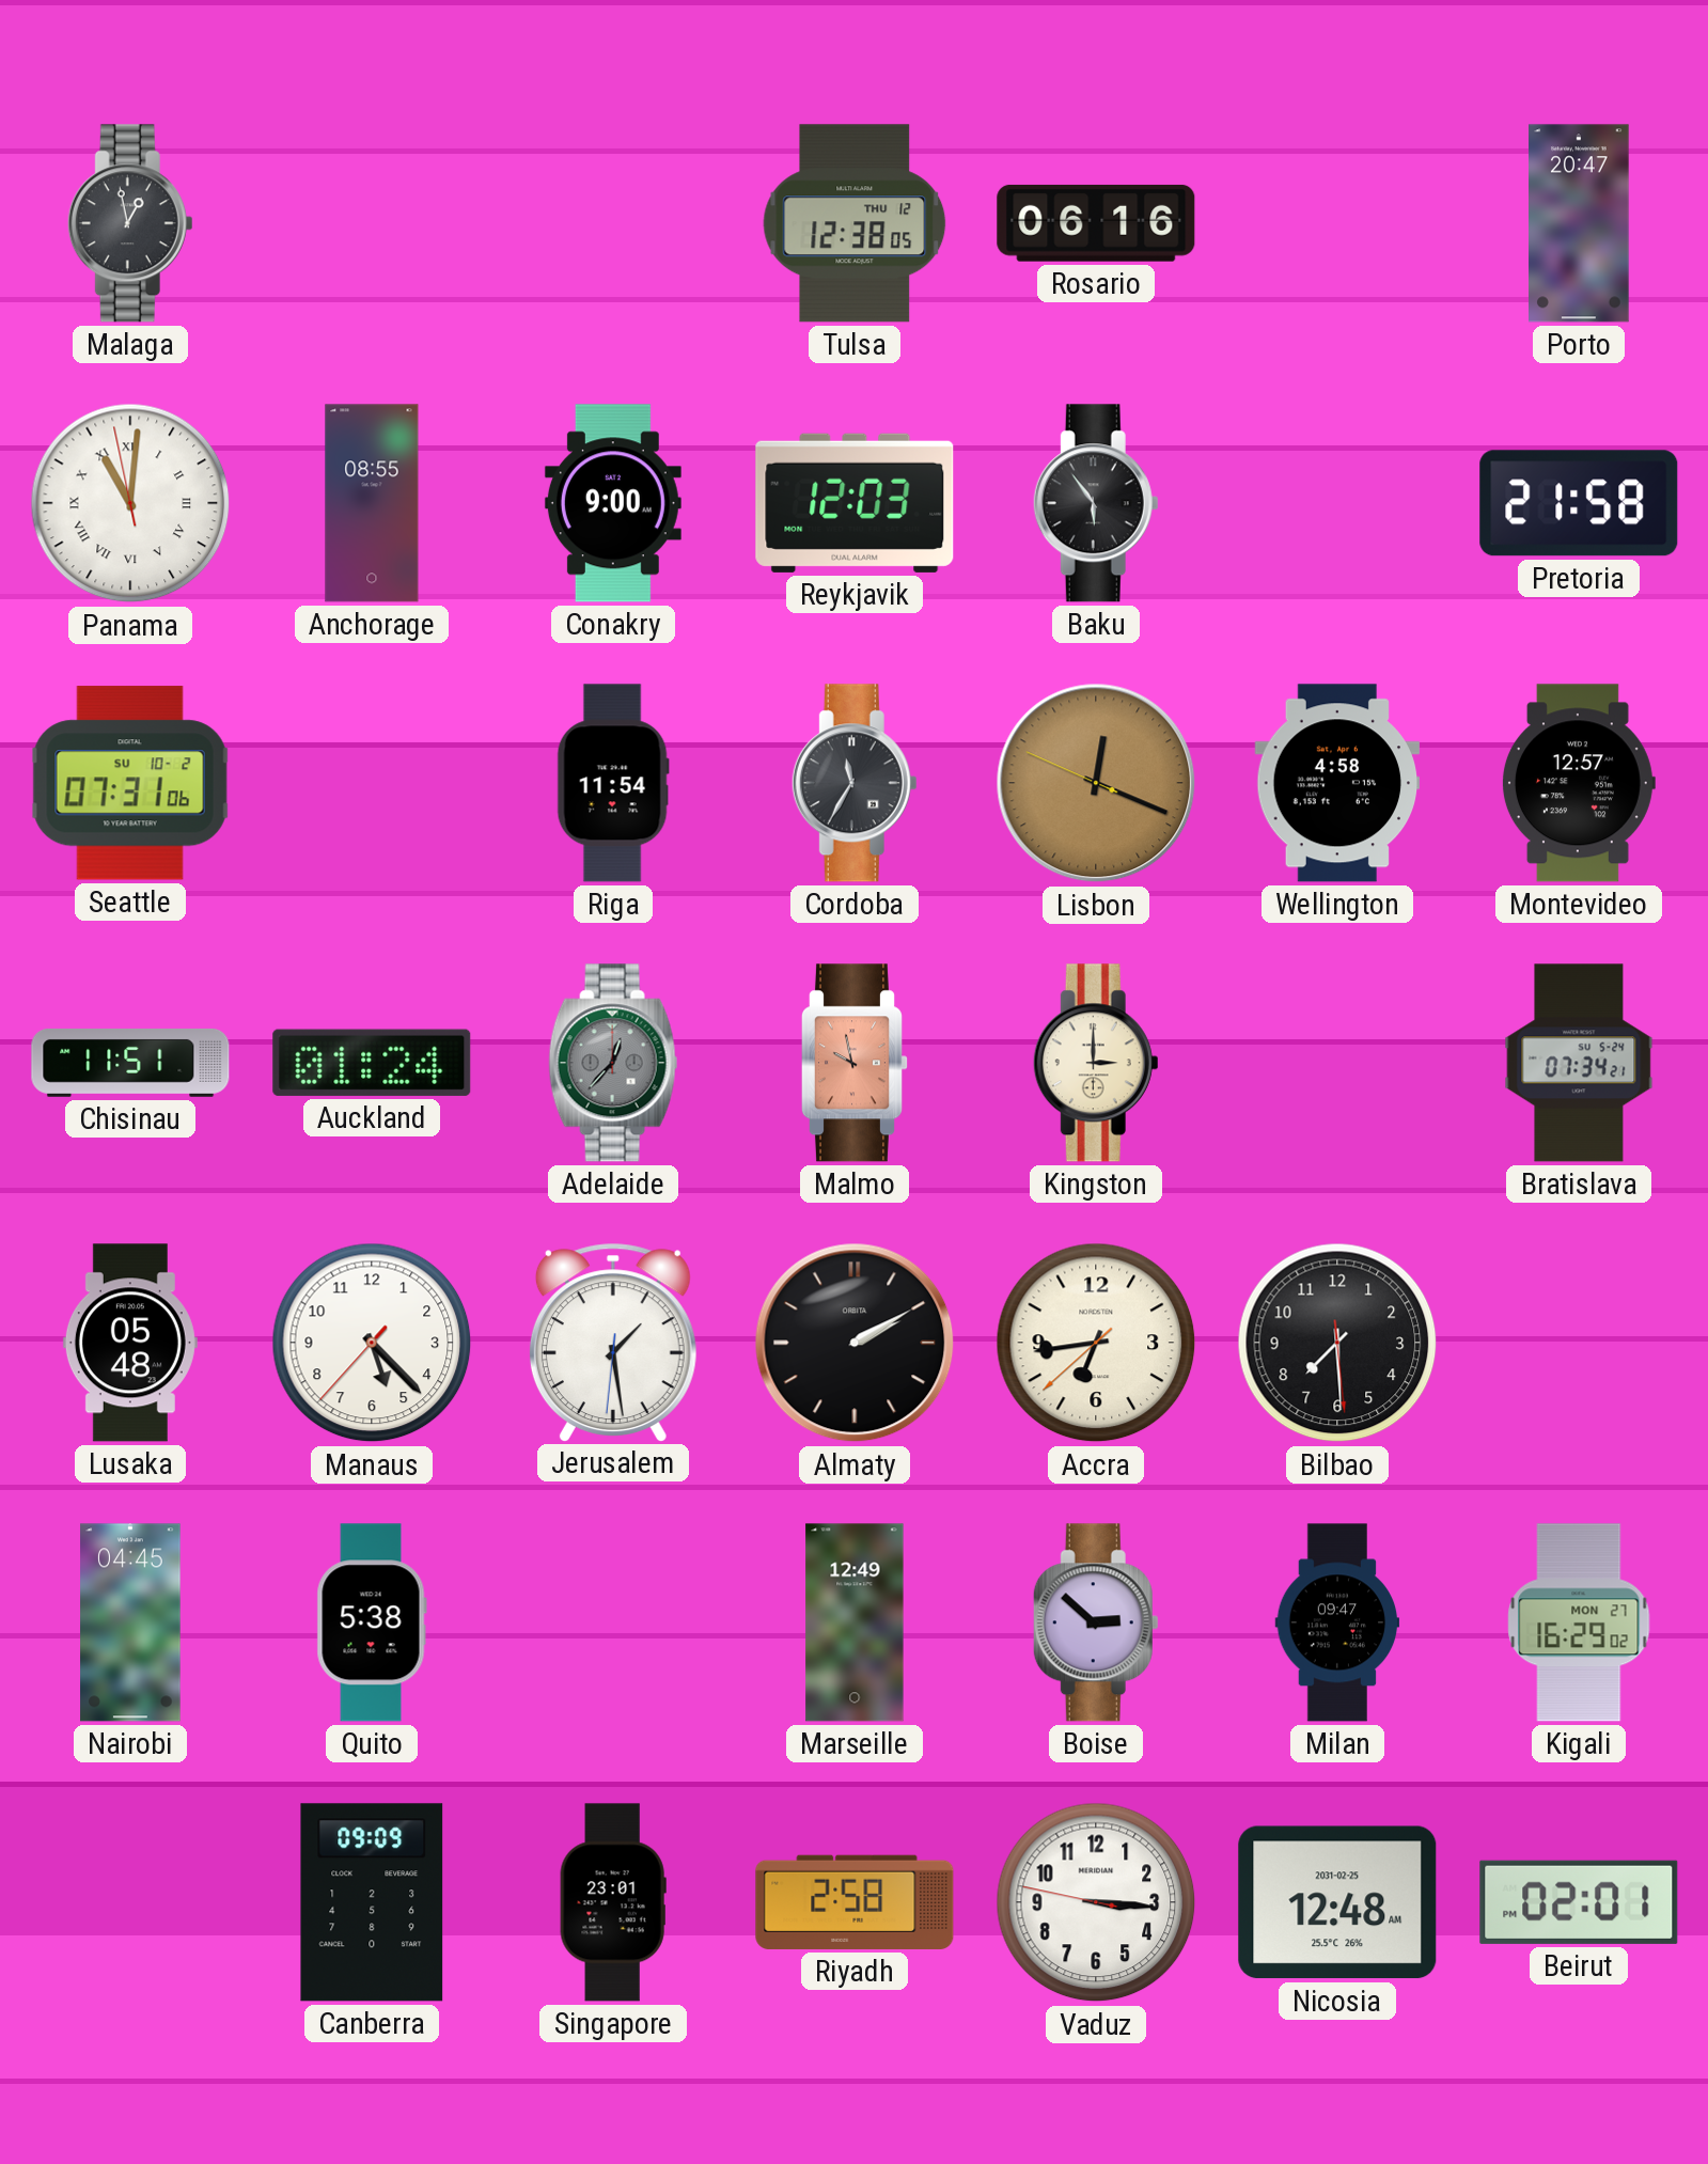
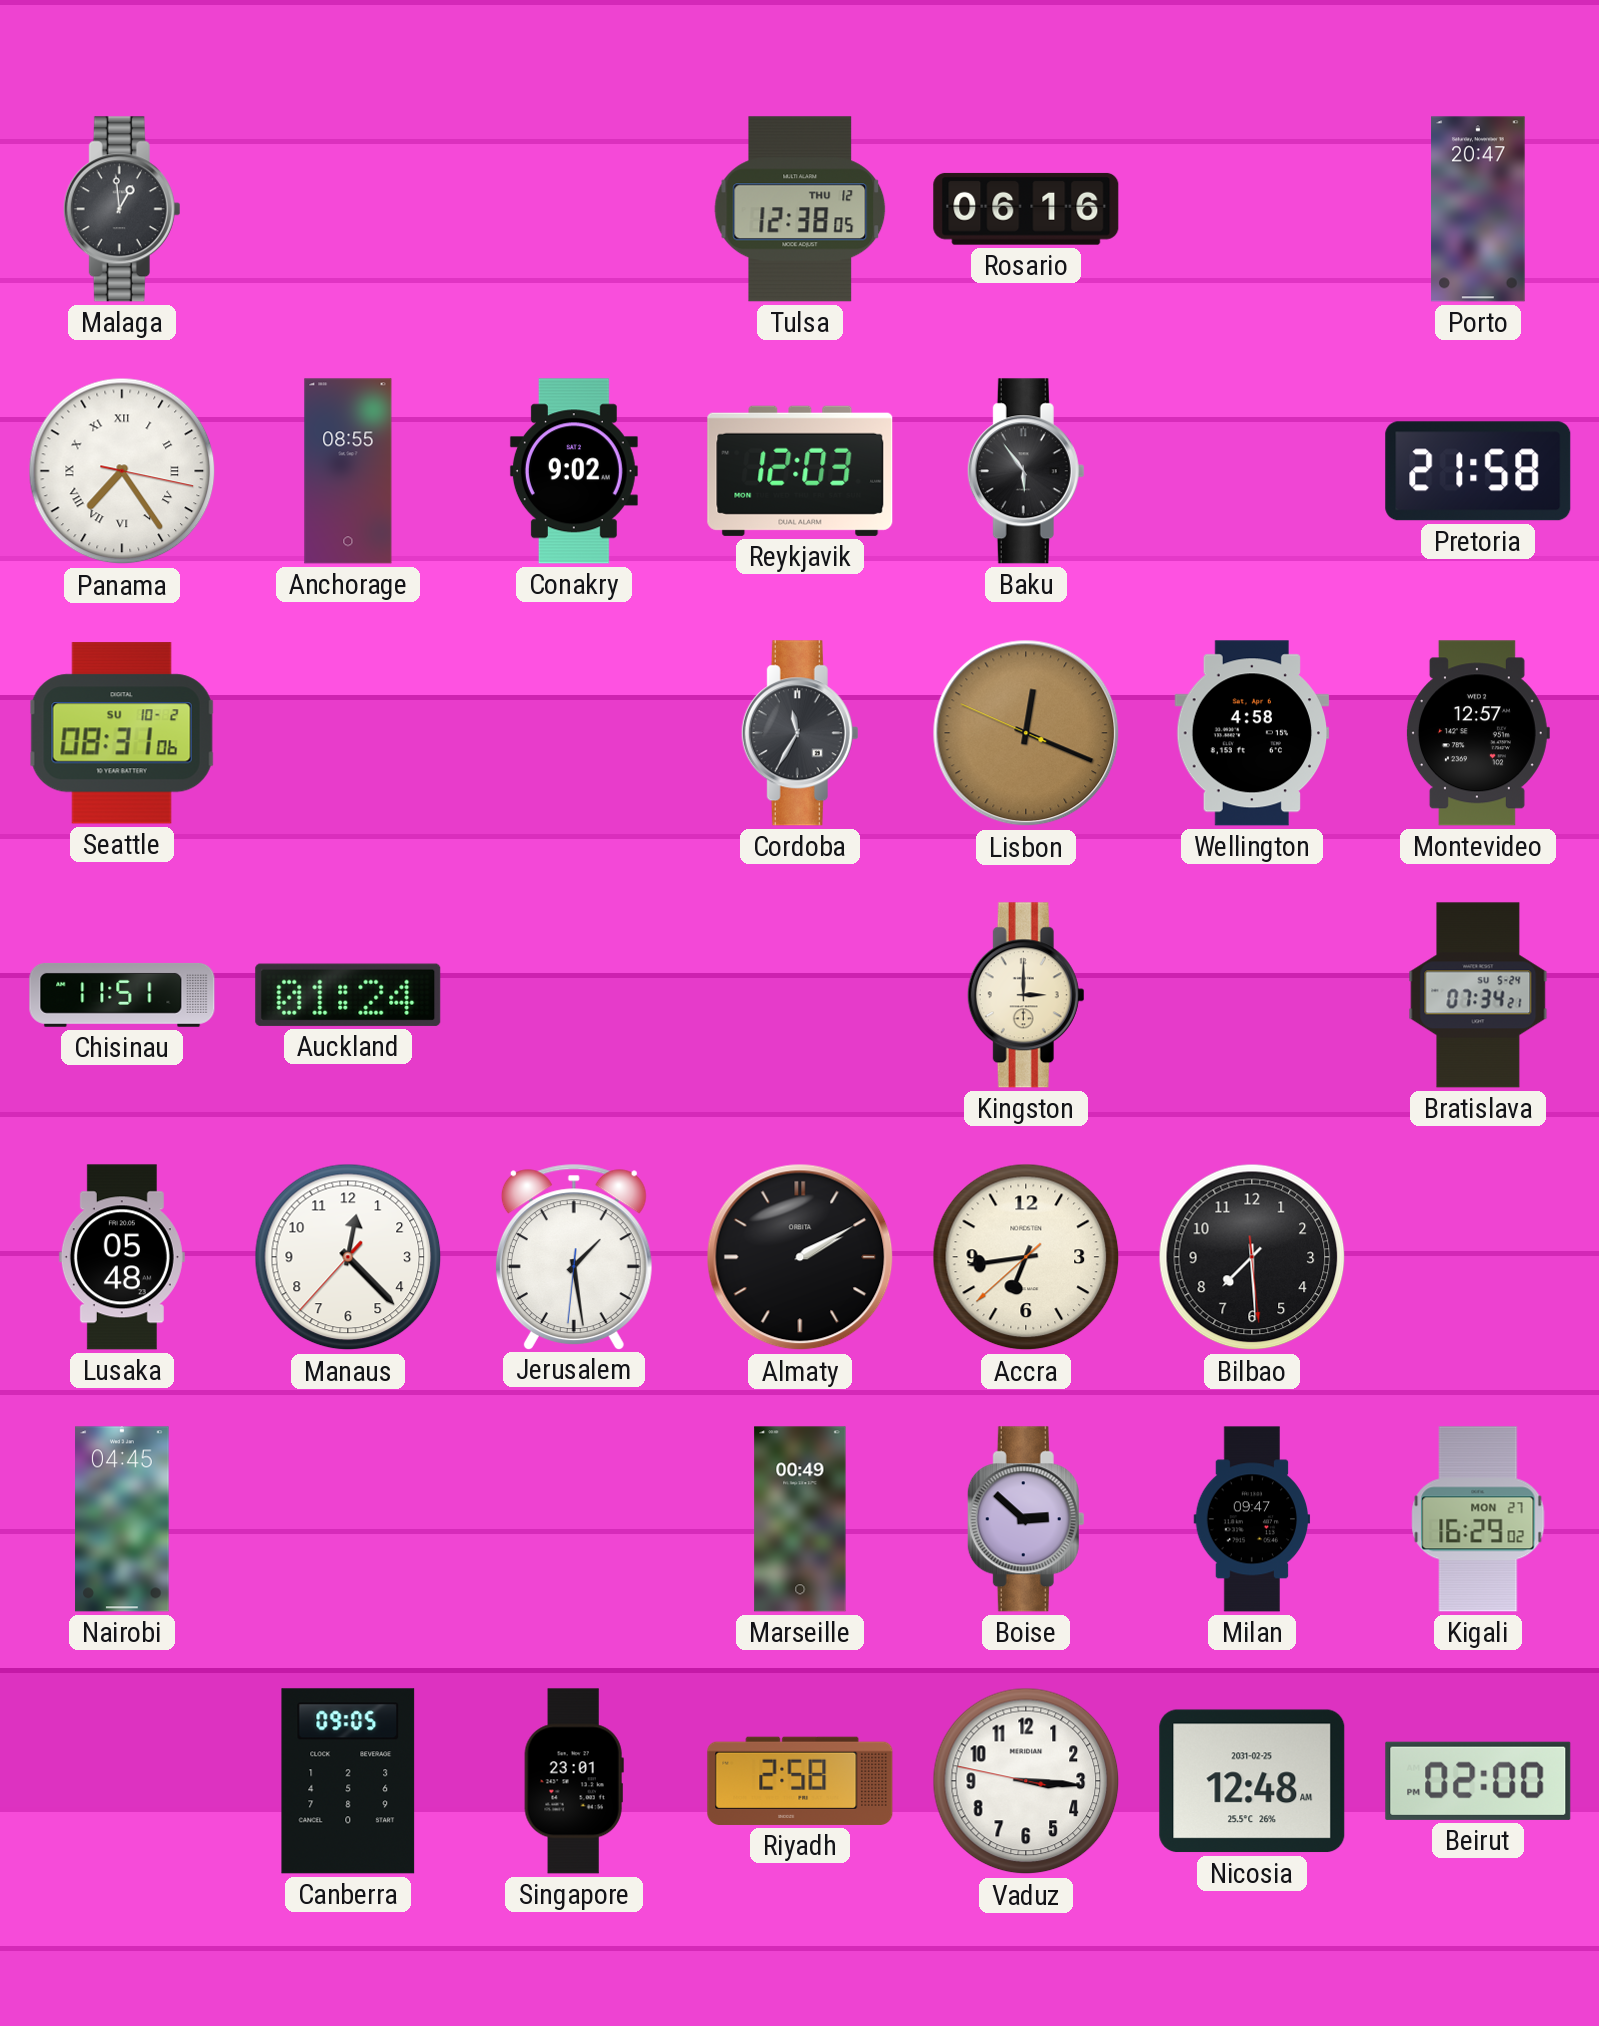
Malaga: 12:58 -> 12:59
Panama: 11:00 -> 7:24
Conakry: 9:00 -> 9:02
Seattle: 07:31 -> 08:31
Riga: 11:54 -> none
Adelaide: 12:37 -> none
Malmo: 9:58 -> none
Manaus: 5:22 -> 12:22
Quito: 5:38 -> none
Marseille: 12:49 -> 00:49
Canberra: 09:09 -> 09:05
Beirut: 02:01 -> 02:00
